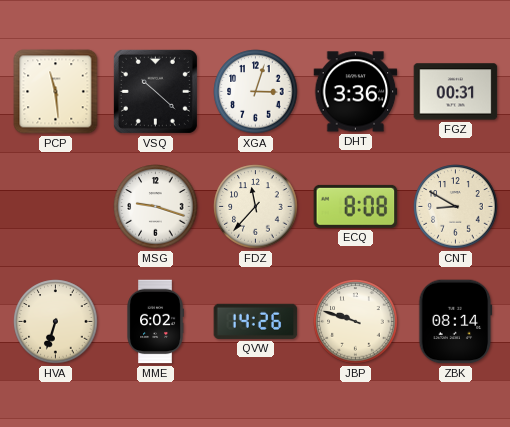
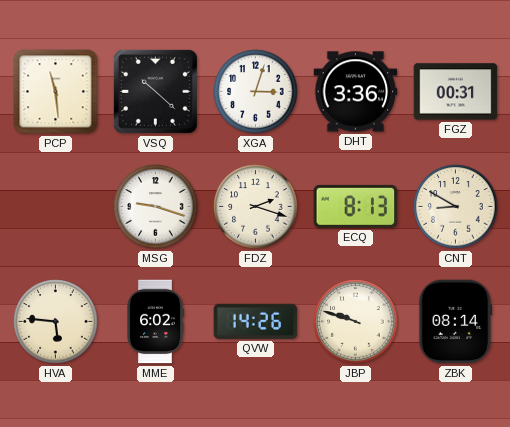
FDZ: 11:37 -> 2:18
ECQ: 8:08 -> 8:13
HVA: 6:33 -> 5:46
